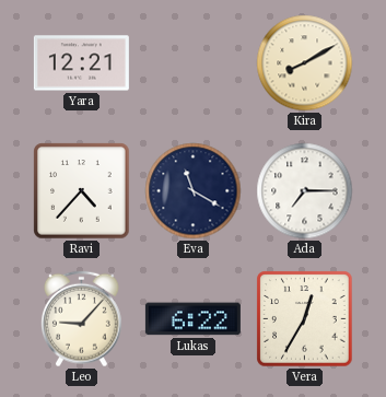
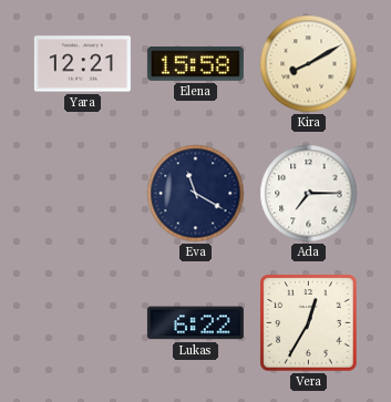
Elena: none -> 15:58
Ravi: 4:37 -> none
Leo: 9:07 -> none
